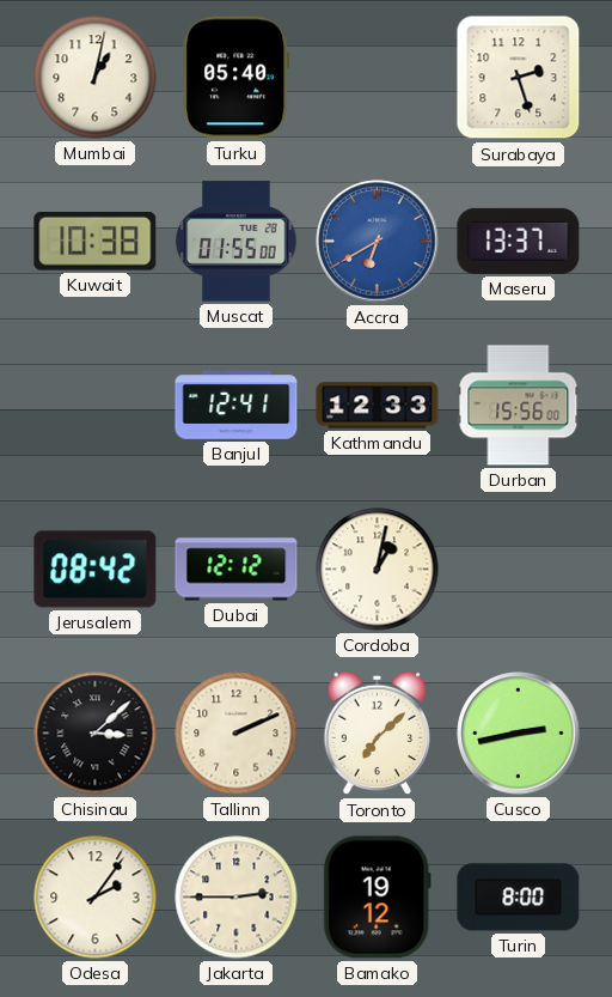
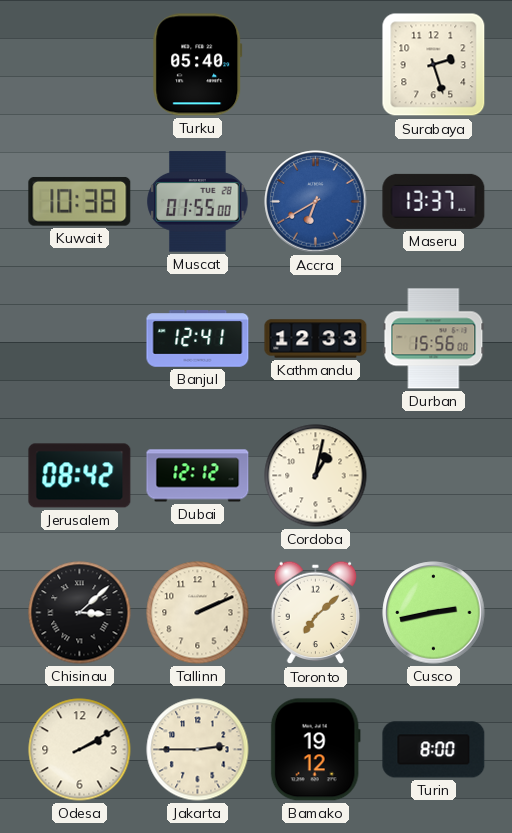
Mumbai: 1:02 -> none
Odesa: 2:06 -> 2:10
